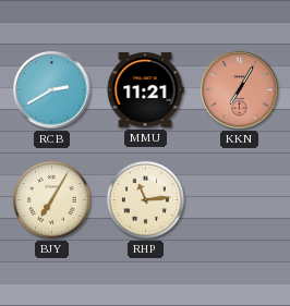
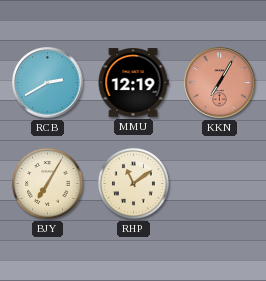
MMU: 11:21 -> 12:19
RHP: 11:14 -> 11:09
